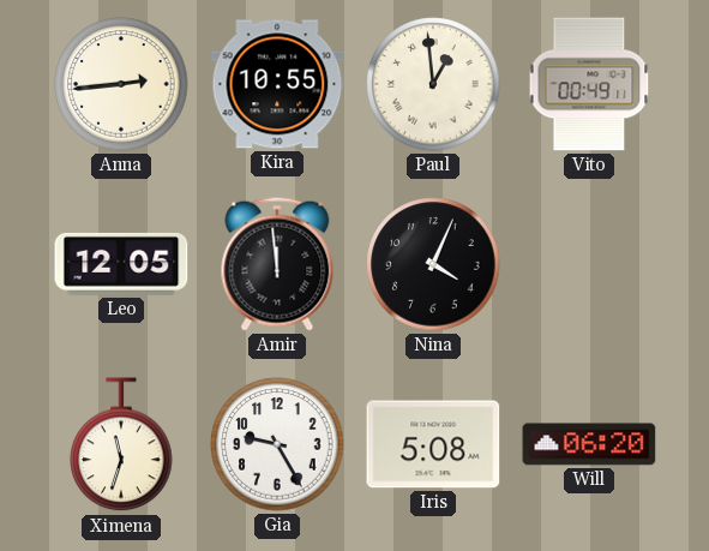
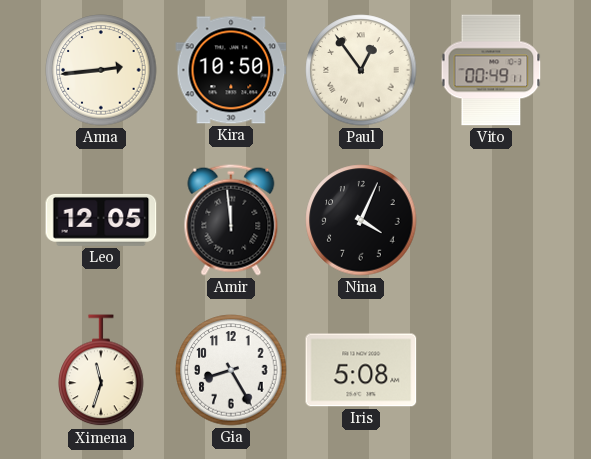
Kira: 10:55 -> 10:50
Paul: 12:59 -> 12:54
Gia: 9:25 -> 8:25
Will: 06:20 -> none
